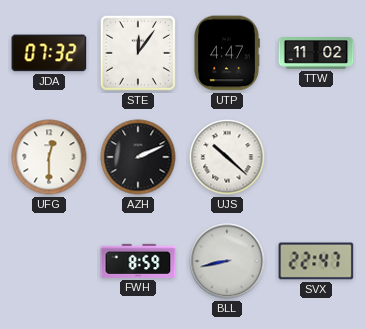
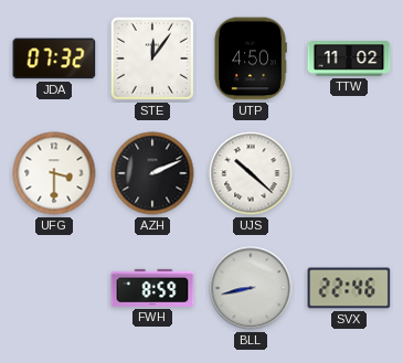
UTP: 4:47 -> 4:50
UFG: 12:30 -> 3:30
SVX: 22:47 -> 22:46
